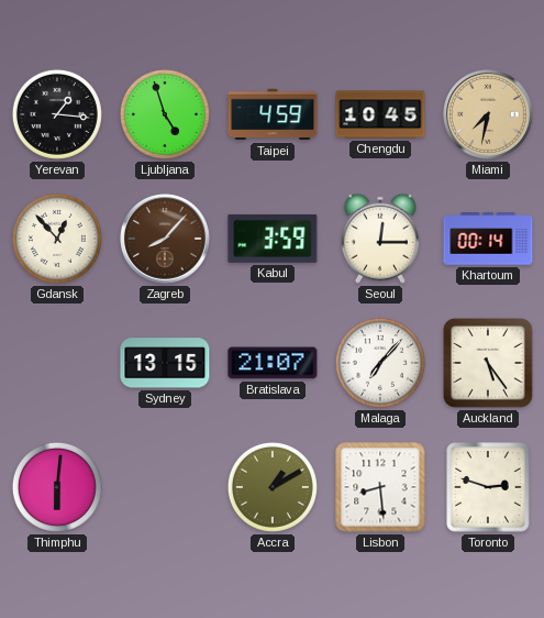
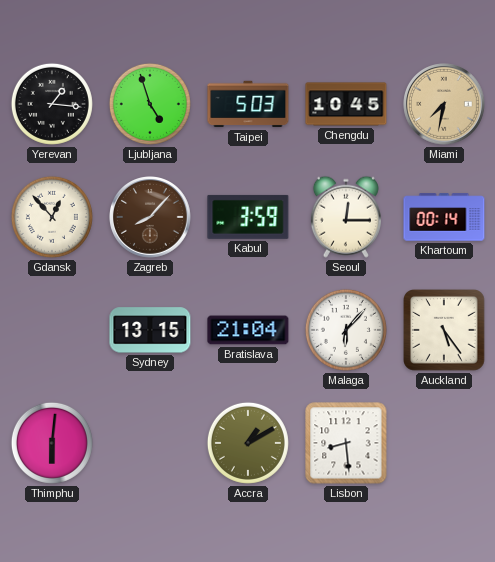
Taipei: 4:59 -> 5:03
Bratislava: 21:07 -> 21:04
Malaga: 7:07 -> 6:07
Toronto: 2:48 -> none
